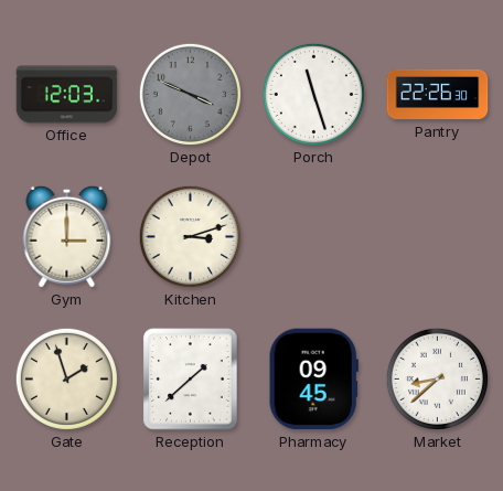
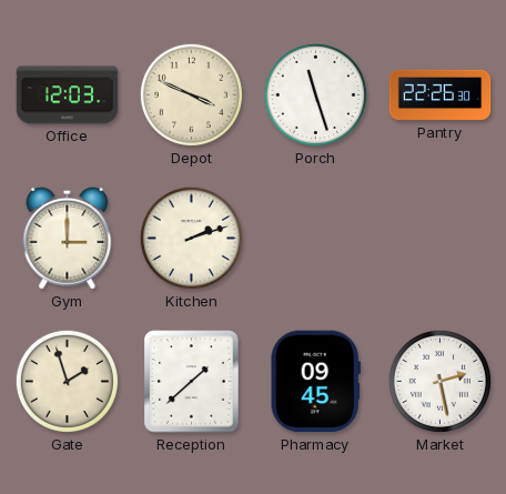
Depot dial: grey -> cream
Kitchen: 3:12 -> 2:12
Market: 8:38 -> 2:28
